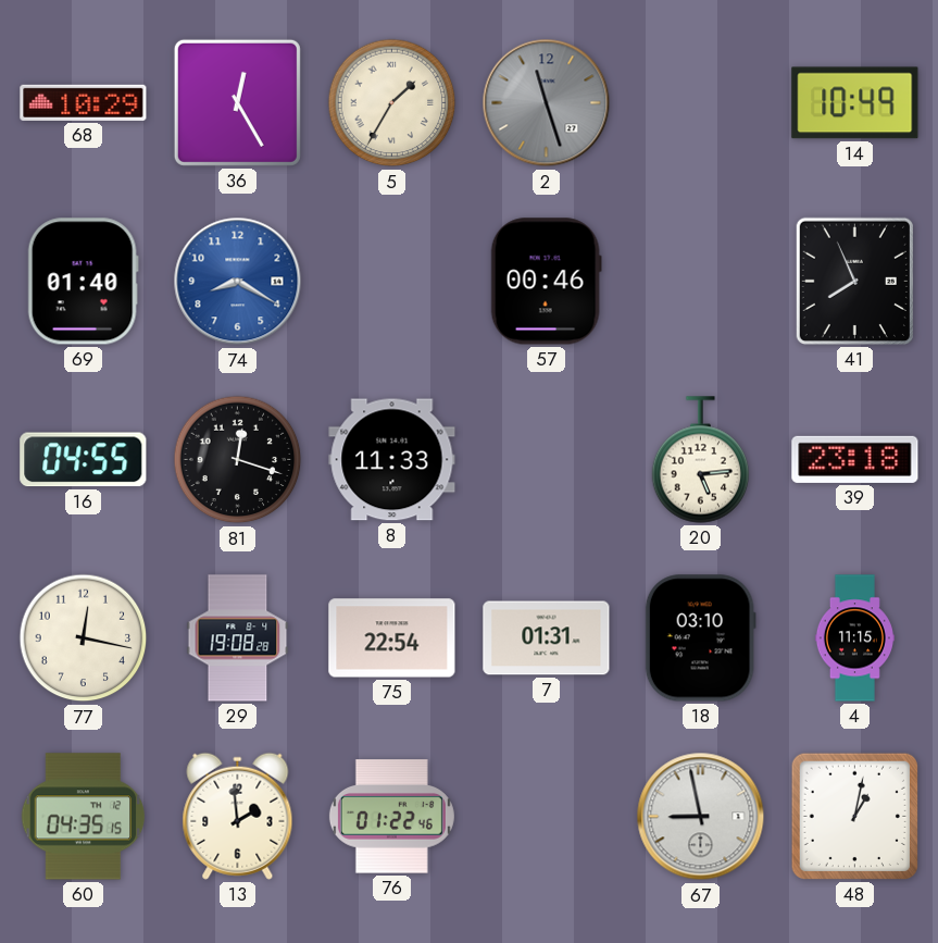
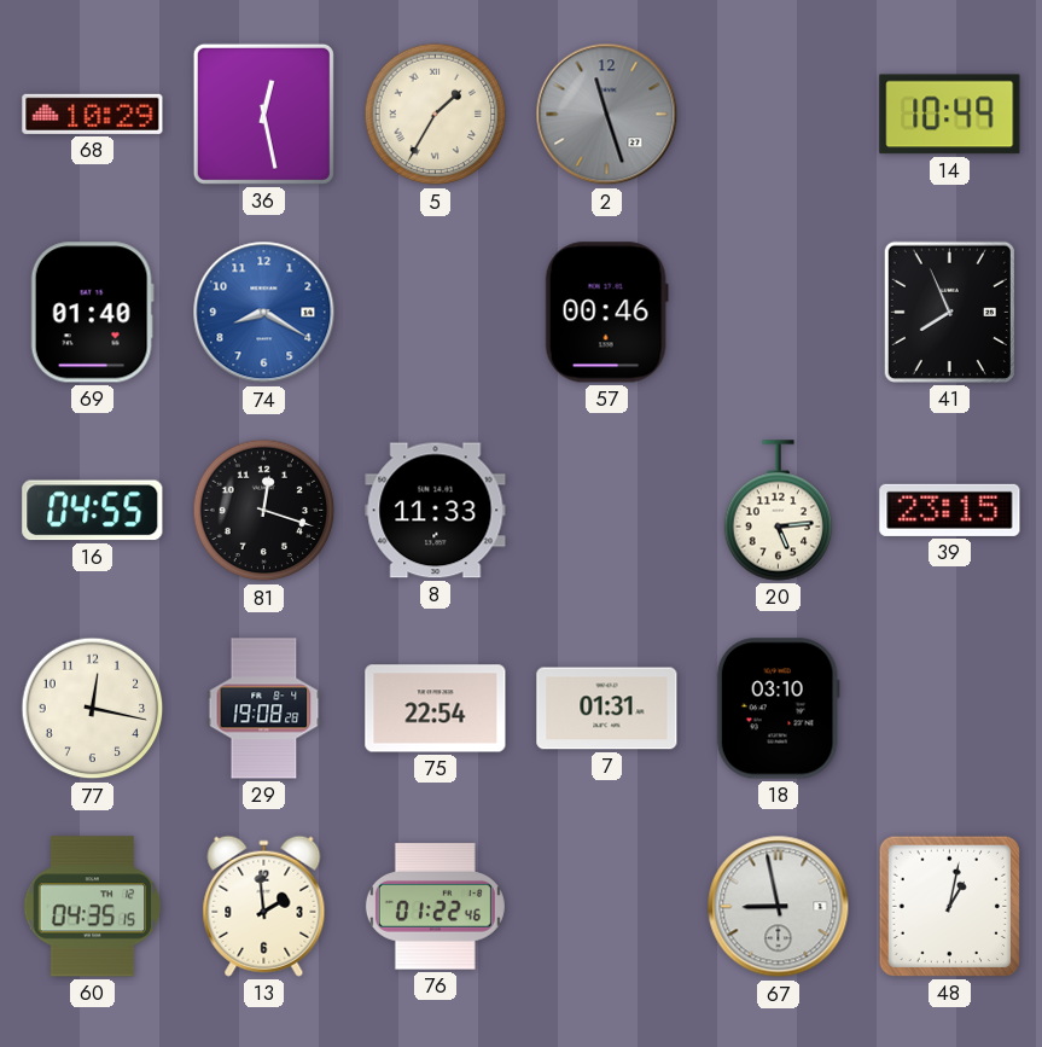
36: 12:25 -> 12:28
39: 23:18 -> 23:15
4: 11:15 -> none
